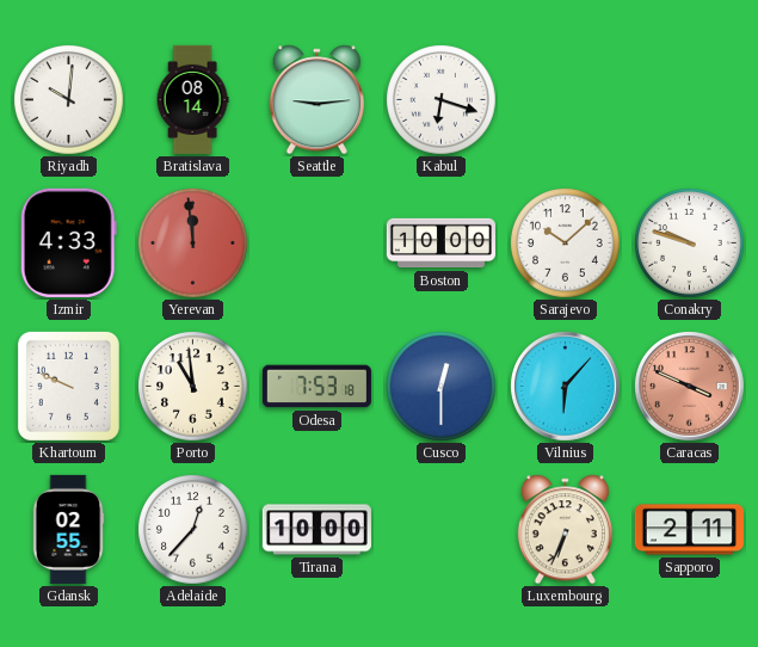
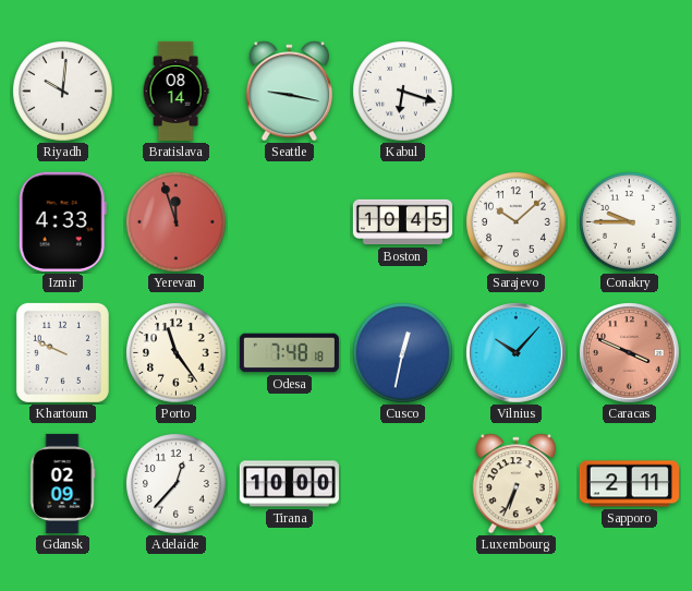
Seattle: 9:14 -> 9:17
Yerevan: 11:59 -> 11:57
Boston: 10:00 -> 10:45
Conakry: 9:48 -> 9:45
Porto: 10:59 -> 11:24
Odesa: 7:53 -> 7:48
Cusco: 12:30 -> 12:32
Vilnius: 6:07 -> 10:07
Gdansk: 02:55 -> 02:09
